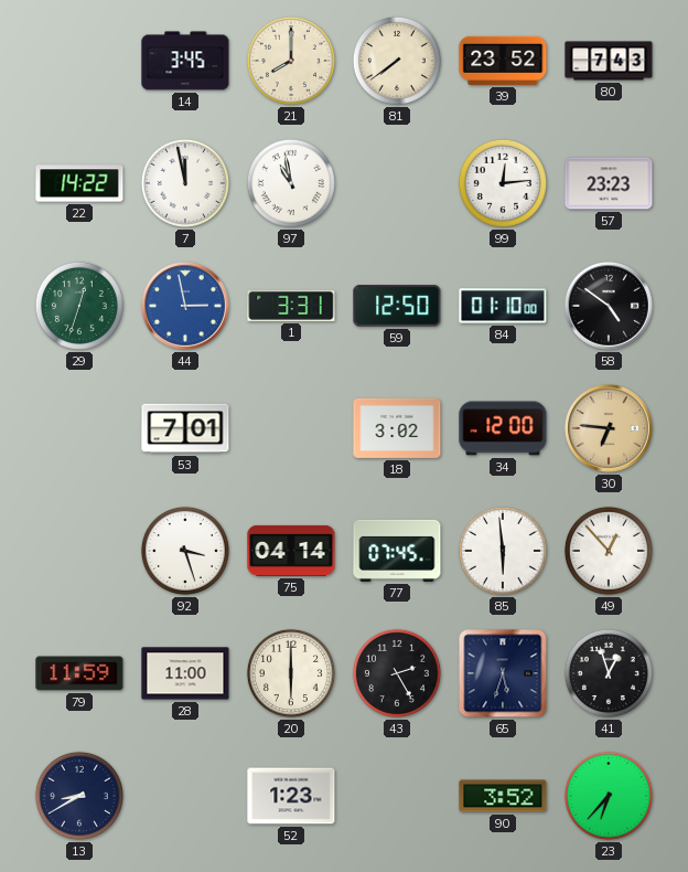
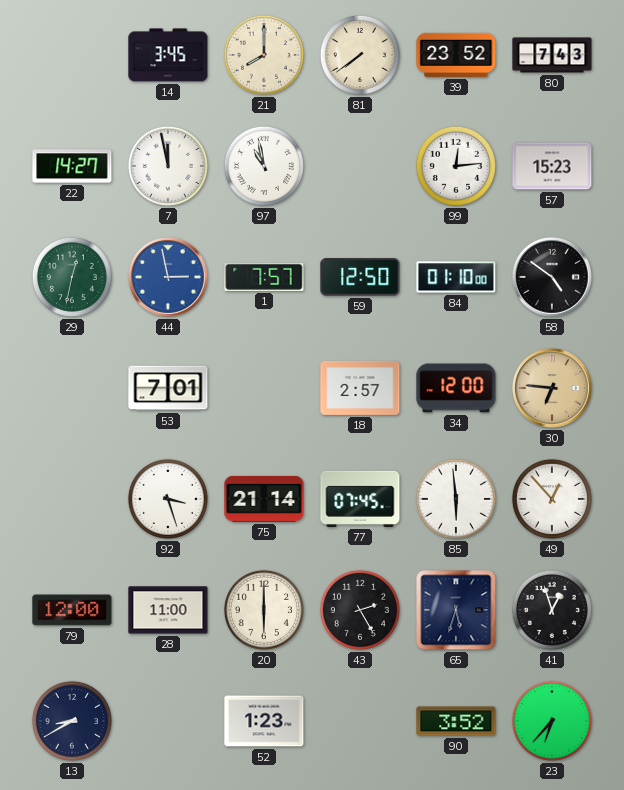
22: 14:22 -> 14:27
57: 23:23 -> 15:23
29: 12:33 -> 12:32
1: 3:31 -> 7:57
18: 3:02 -> 2:57
75: 04:14 -> 21:14
79: 11:59 -> 12:00
